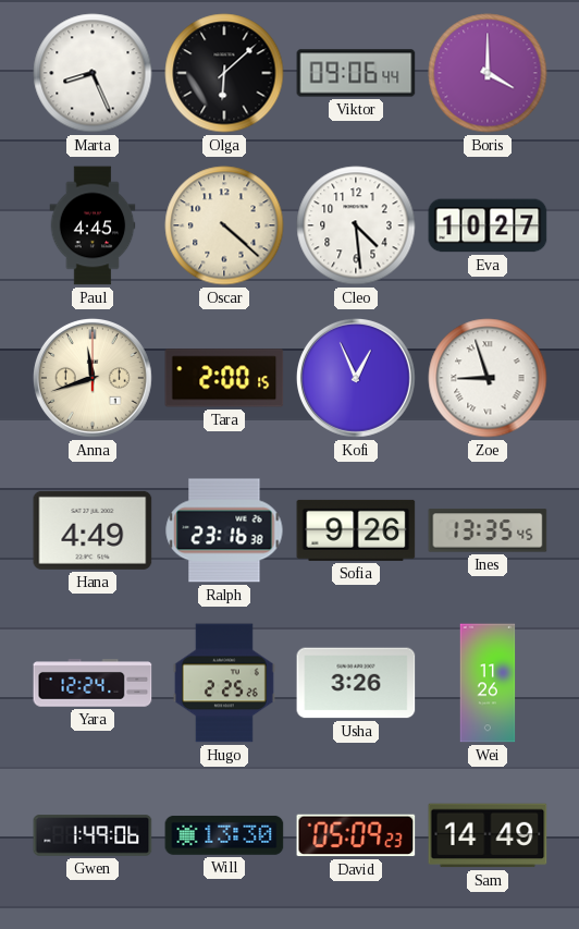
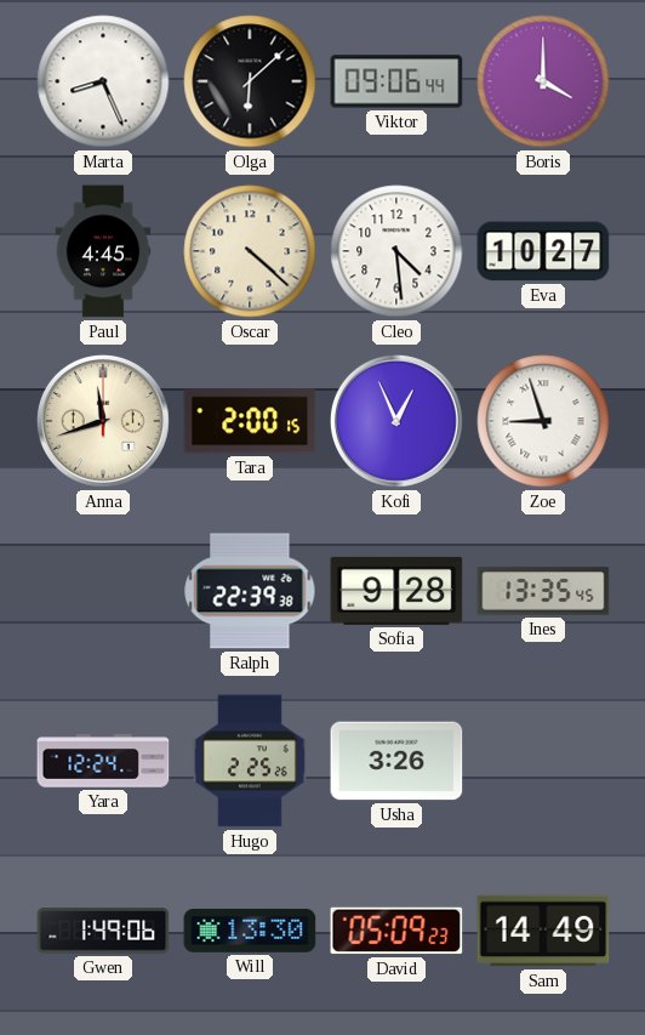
Hana: 4:49 -> none
Ralph: 23:16 -> 22:39
Sofia: 9:26 -> 9:28
Wei: 11:26 -> none
